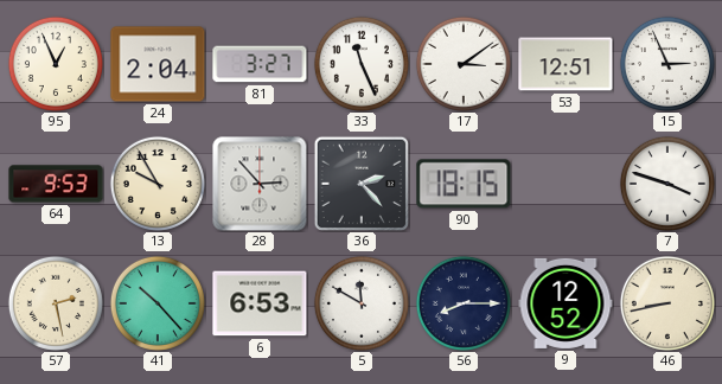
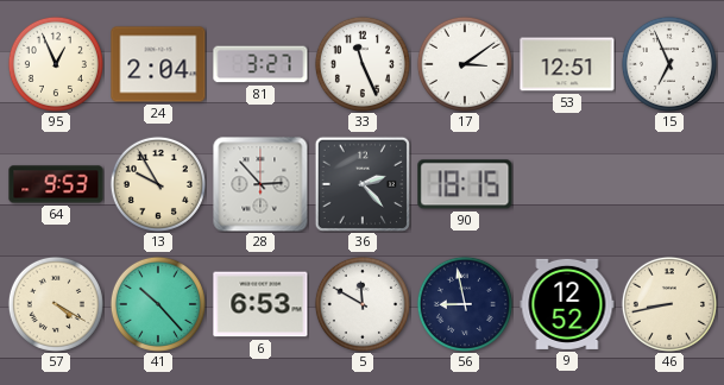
15: 2:56 -> 6:56
7: 3:48 -> none
57: 2:28 -> 4:20
56: 8:15 -> 8:58
